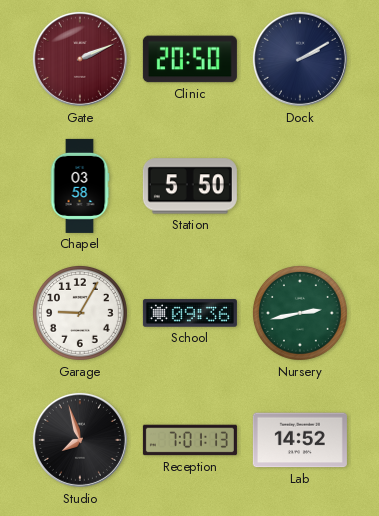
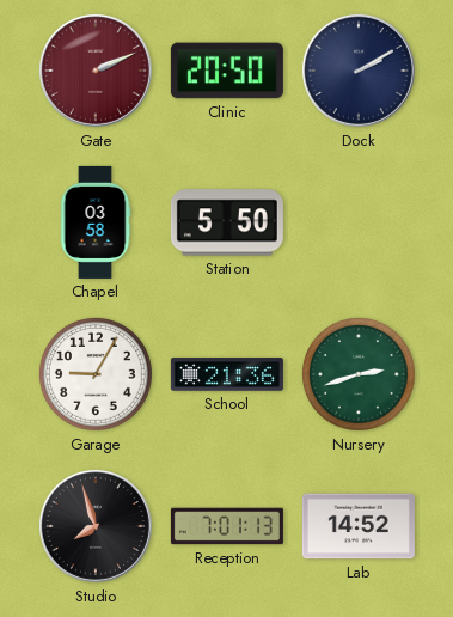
School: 09:36 -> 21:36
Nursery: 2:43 -> 2:42
